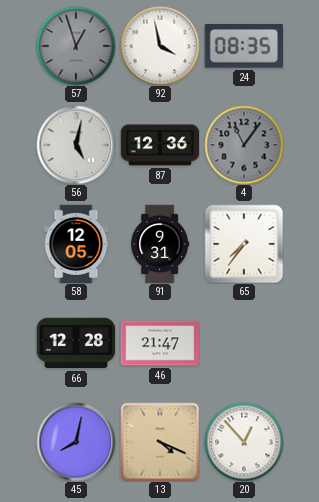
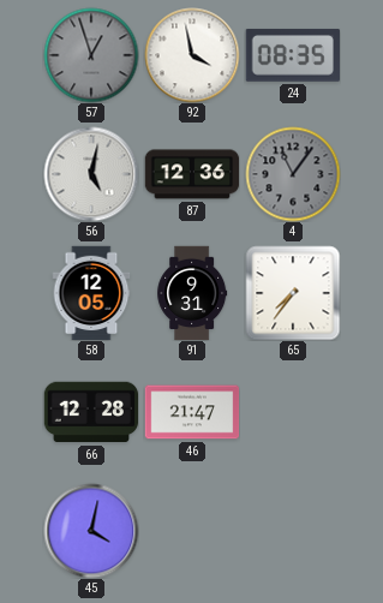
45: 8:02 -> 4:02
13: 4:19 -> none
20: 12:53 -> none
